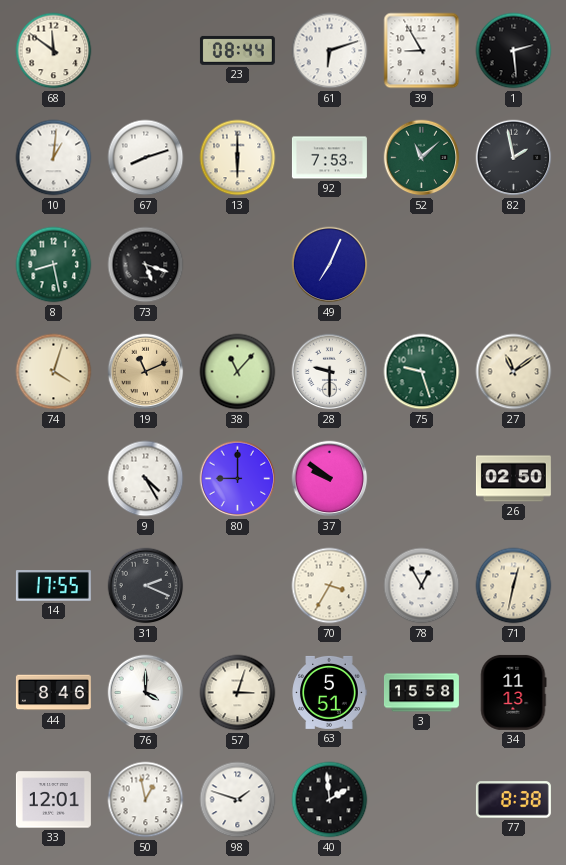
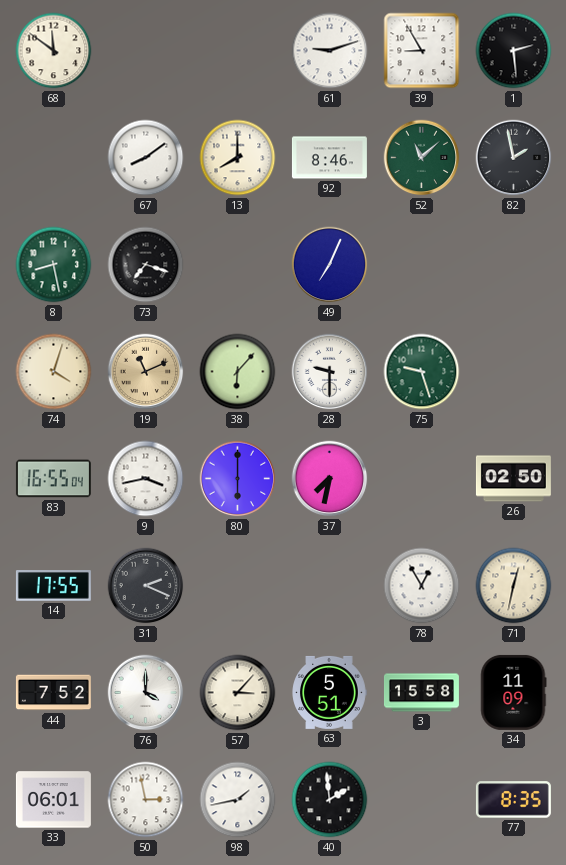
23: 08:44 -> none
61: 6:12 -> 9:12
10: 1:01 -> none
67: 8:12 -> 8:09
13: 6:00 -> 8:00
92: 7:53 -> 8:46
73: 5:18 -> 7:18
38: 11:07 -> 6:07
27: 11:09 -> none
83: none -> 16:55
9: 4:25 -> 3:43
80: 9:00 -> 6:00
37: 9:51 -> 7:32
70: 3:35 -> none
44: 8:46 -> 7:52
57: 3:03 -> 3:07
34: 11:13 -> 11:09
33: 12:01 -> 06:01
50: 12:58 -> 2:58
98: 1:48 -> 1:43
77: 8:38 -> 8:35
